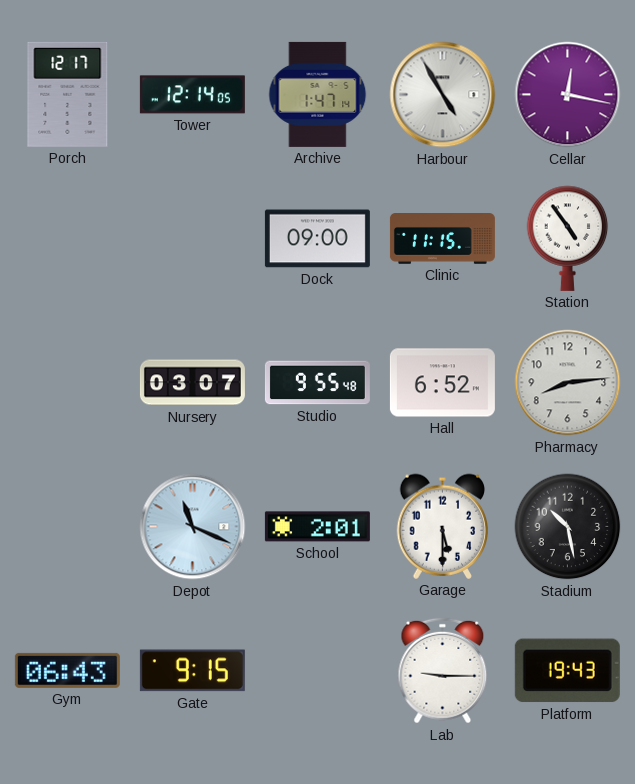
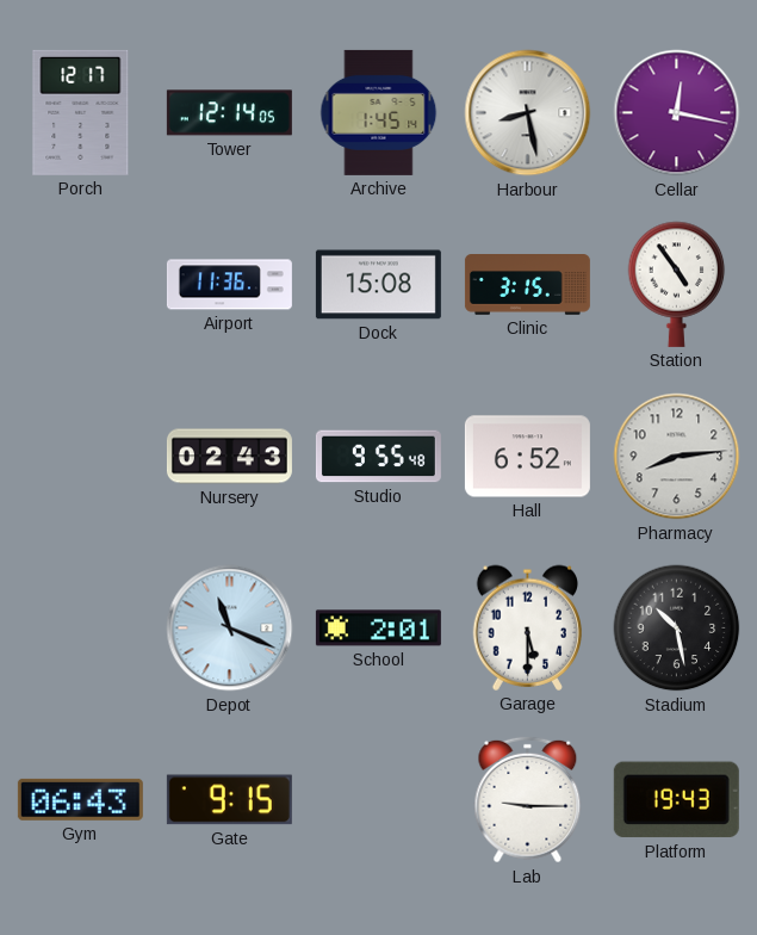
Archive: 1:47 -> 1:45
Harbour: 4:55 -> 8:28
Airport: none -> 11:36
Dock: 09:00 -> 15:08
Clinic: 11:15 -> 3:15
Nursery: 03:07 -> 02:43
